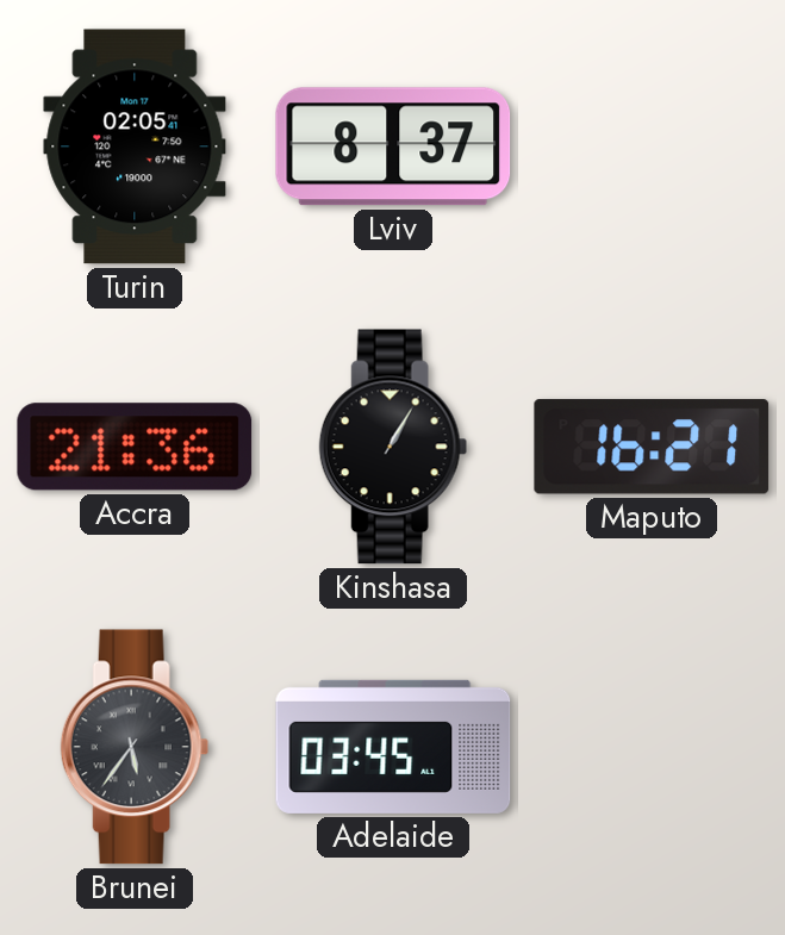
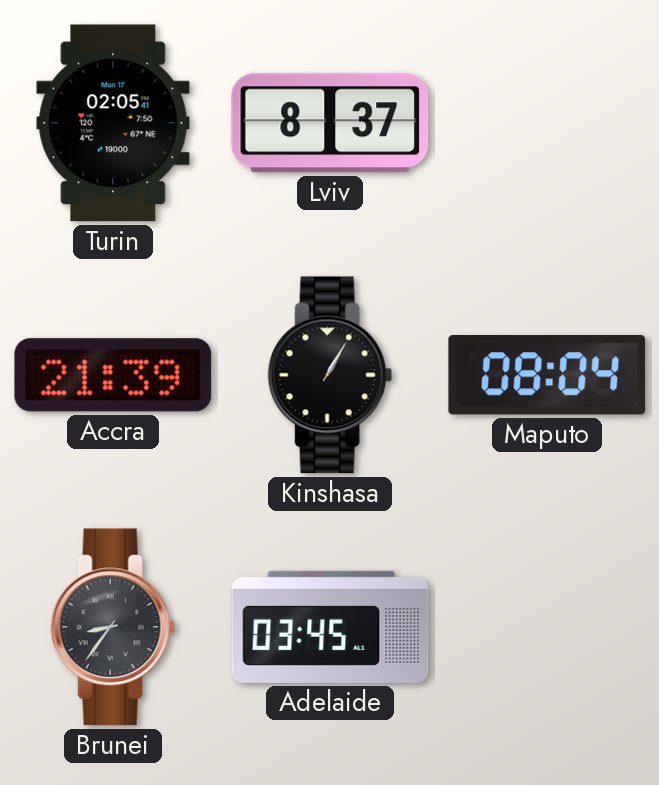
Accra: 21:36 -> 21:39
Maputo: 16:21 -> 08:04
Brunei: 5:36 -> 8:36
